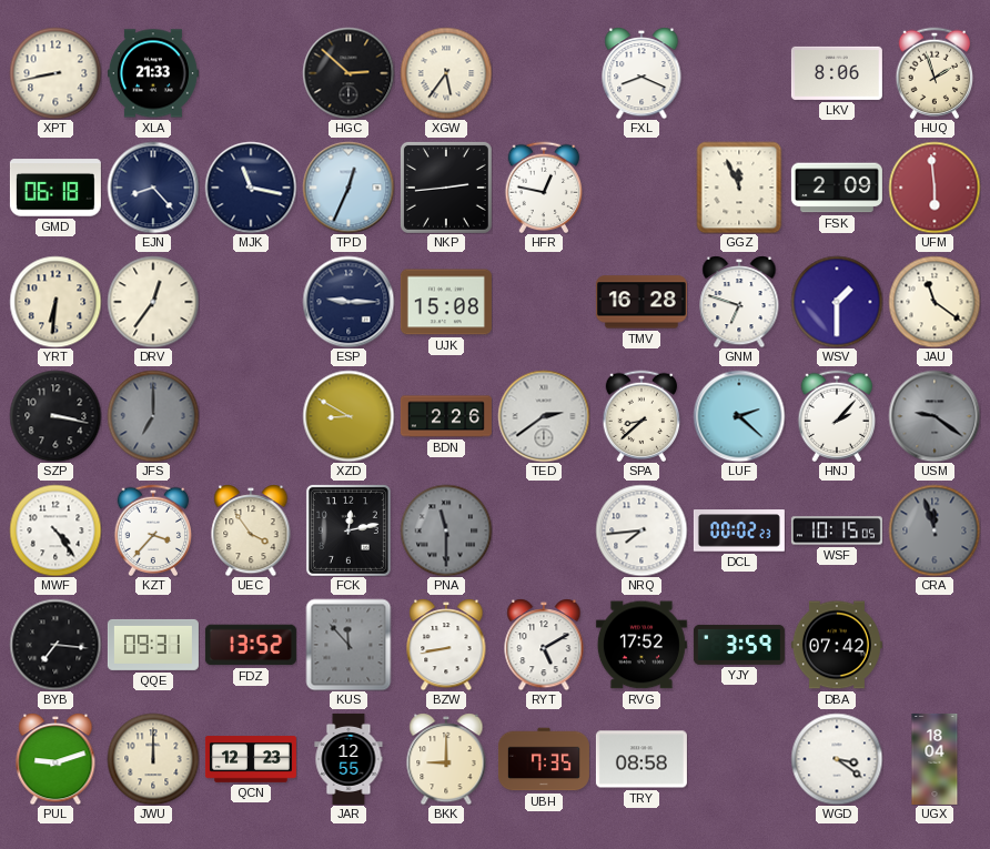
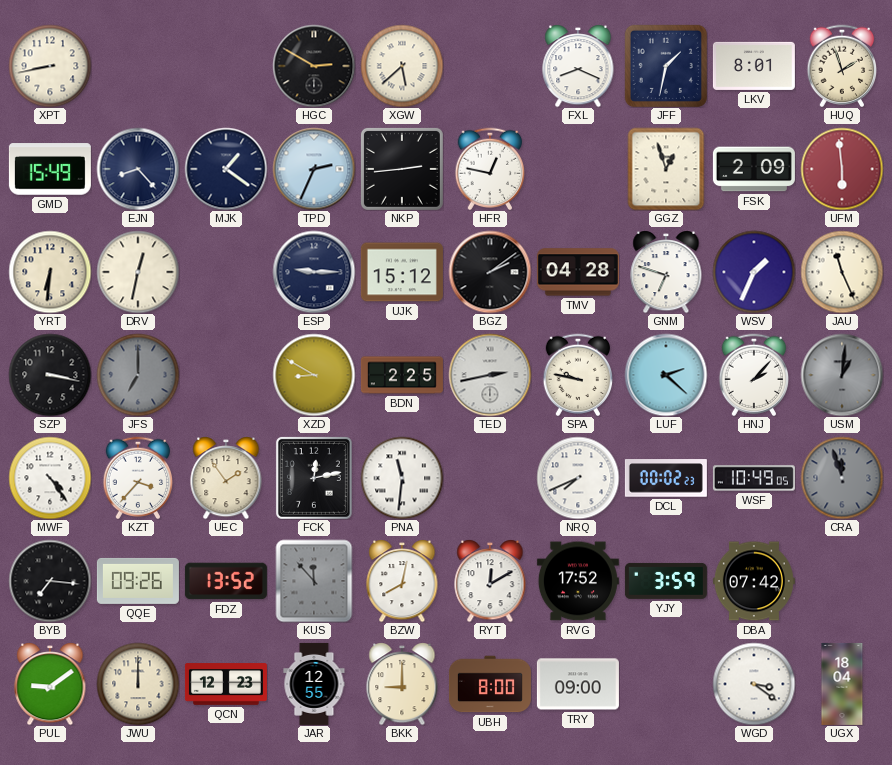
XLA: 21:33 -> none
HGC: 2:52 -> 2:50
XGW: 5:36 -> 5:38
JFF: none -> 1:32
LKV: 8:06 -> 8:01
GMD: 06:18 -> 15:49
MJK: 11:17 -> 1:21
TPD: 12:34 -> 2:34
GGZ: 11:56 -> 12:57
DRV: 12:36 -> 12:32
UJK: 15:08 -> 15:12
BGZ: none -> 2:09
TMV: 16:28 -> 04:28
WSV: 1:30 -> 1:34
JAU: 11:21 -> 11:26
BDN: 2:26 -> 2:25
TED: 2:39 -> 2:43
SPA: 8:38 -> 9:47
USM: 9:21 -> 1:01
UEC: 3:54 -> 1:54
PNA: 11:30 -> 11:31
PNA dial: grey -> white
NRQ: 7:44 -> 7:41
WSF: 10:15 -> 10:49
QQE: 09:31 -> 09:26
BZW: 8:43 -> 8:02
RYT: 5:10 -> 12:10
PUL: 9:12 -> 9:09
UBH: 7:35 -> 8:00
TRY: 08:58 -> 09:00
